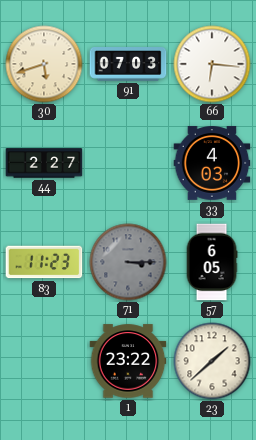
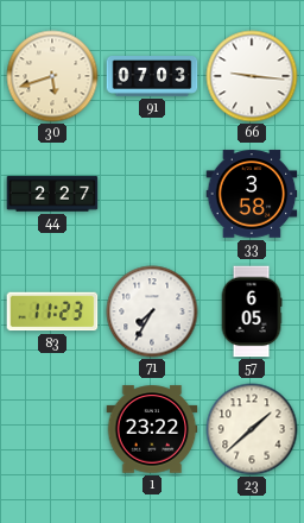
66: 6:16 -> 9:16
33: 4:03 -> 3:58
71: 3:15 -> 7:35
71 dial: grey -> white
